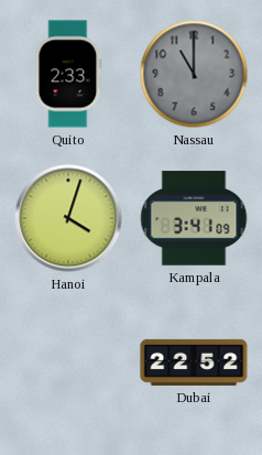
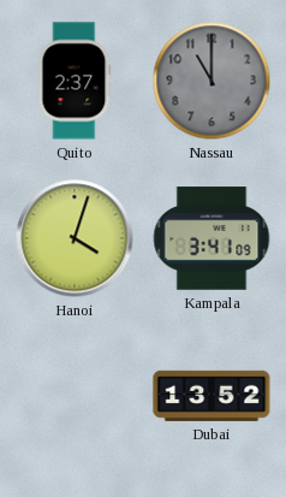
Quito: 2:33 -> 2:37
Dubai: 22:52 -> 13:52
